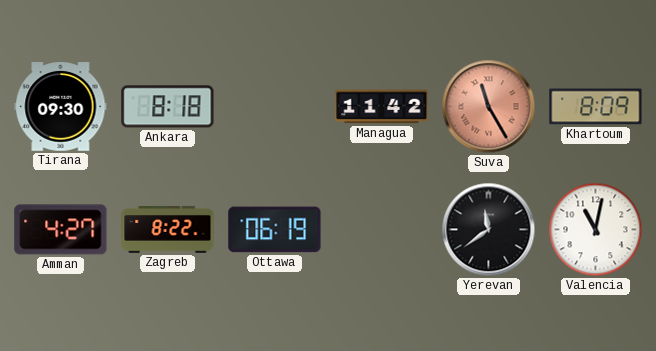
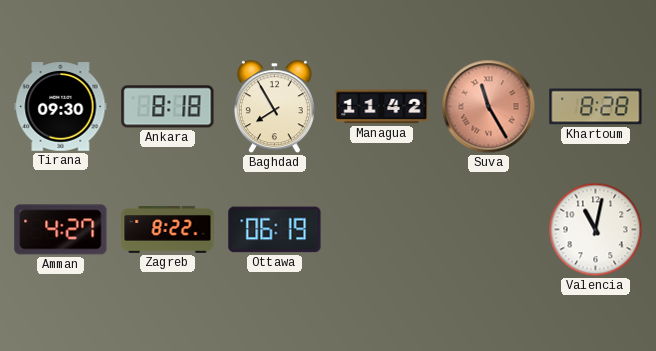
Baghdad: none -> 7:55
Khartoum: 8:09 -> 8:28
Yerevan: 11:39 -> none
